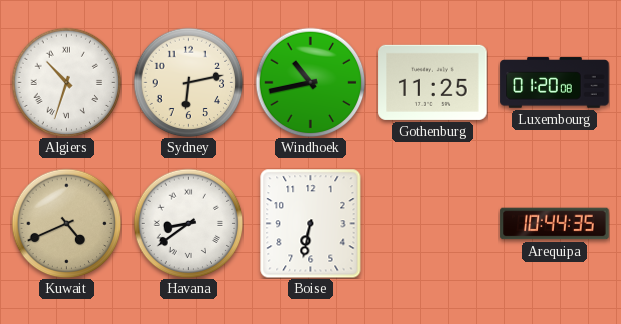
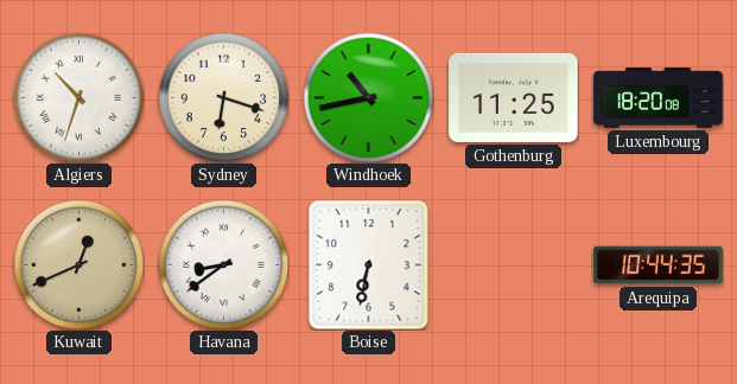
Sydney: 6:13 -> 6:18
Luxembourg: 01:20 -> 18:20
Kuwait: 4:41 -> 12:41
